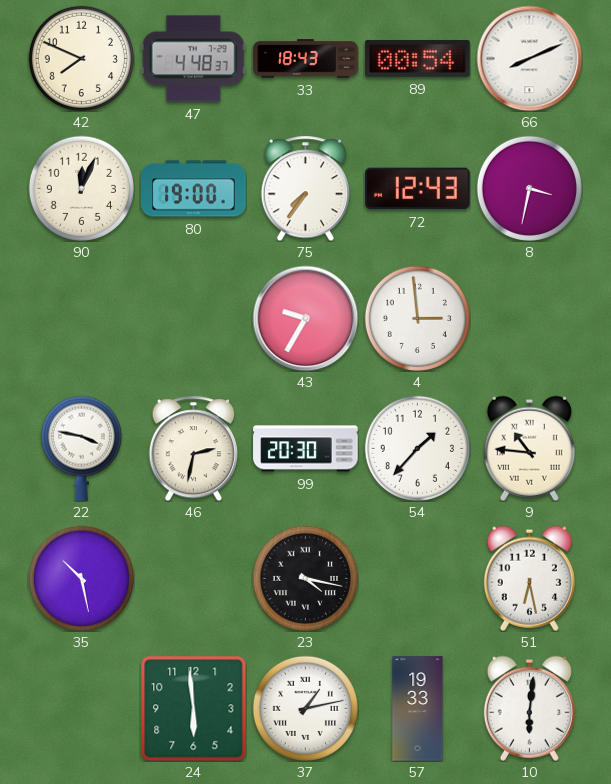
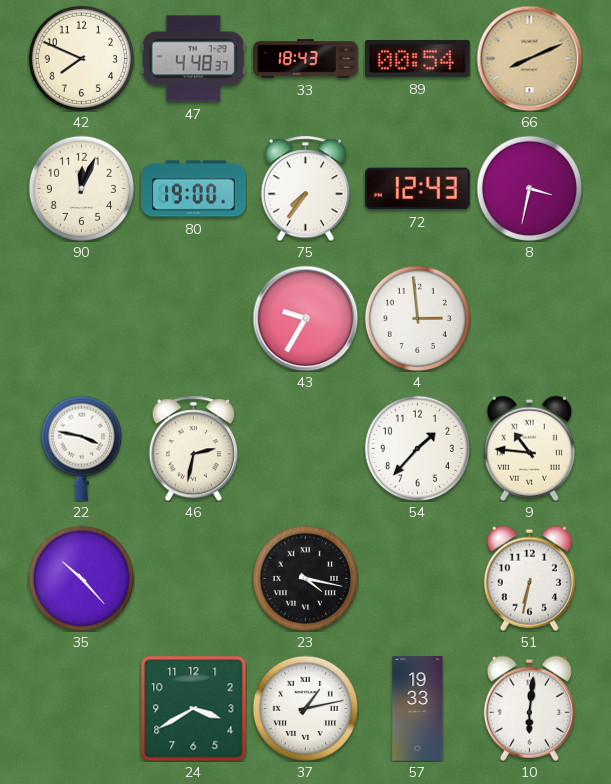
66 dial: white -> champagne
99: 20:30 -> none
35: 10:28 -> 10:23
51: 6:28 -> 6:32
24: 5:59 -> 3:40
